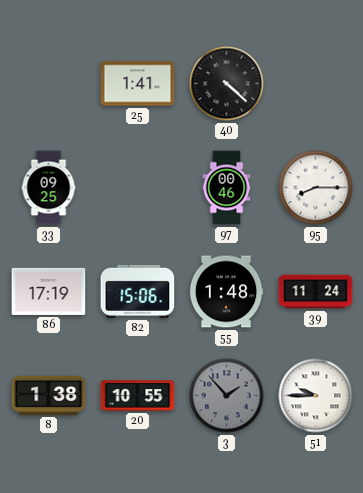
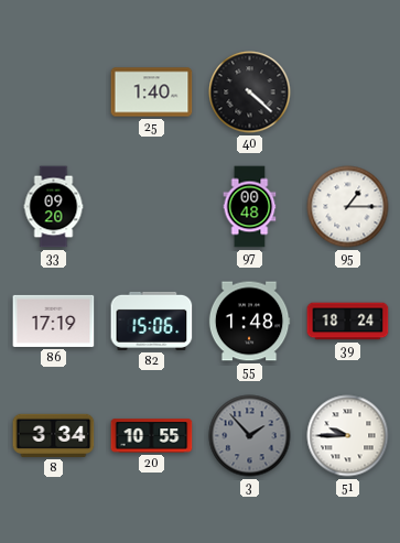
25: 1:41 -> 1:40
33: 09:25 -> 09:20
97: 00:46 -> 00:48
95: 8:15 -> 1:15
39: 11:24 -> 18:24
8: 1:38 -> 3:34
